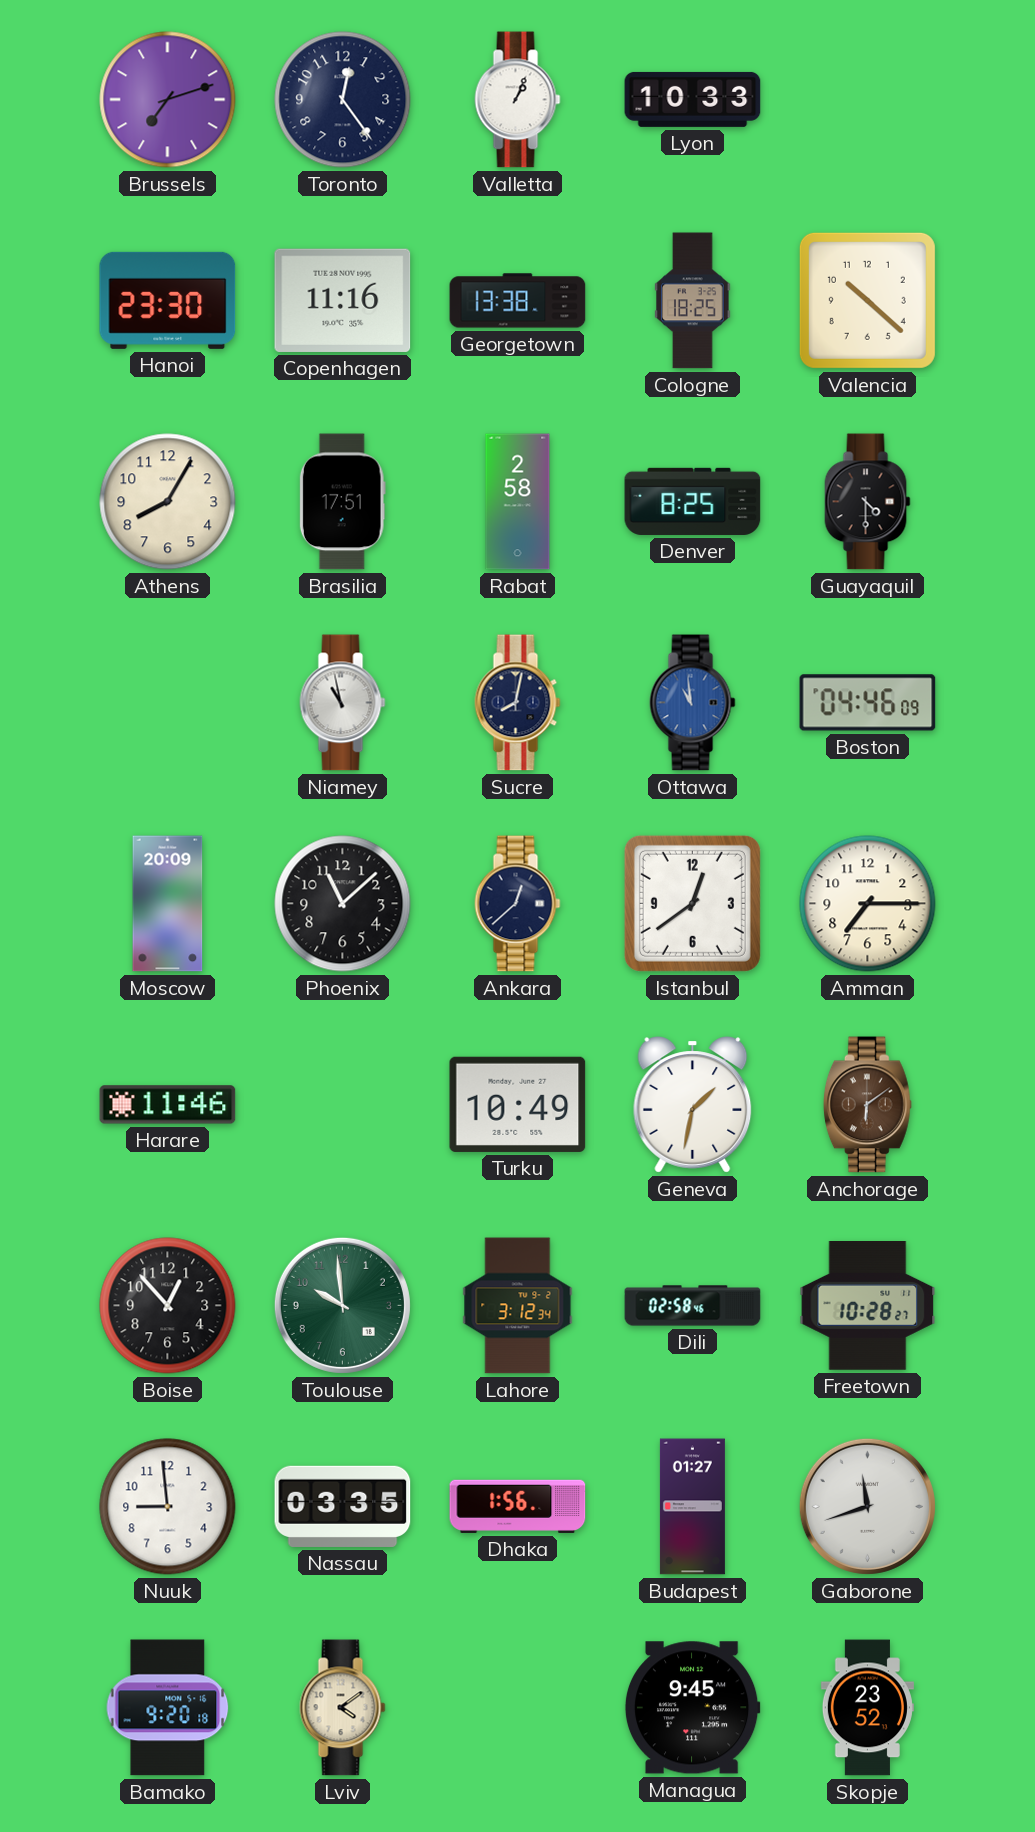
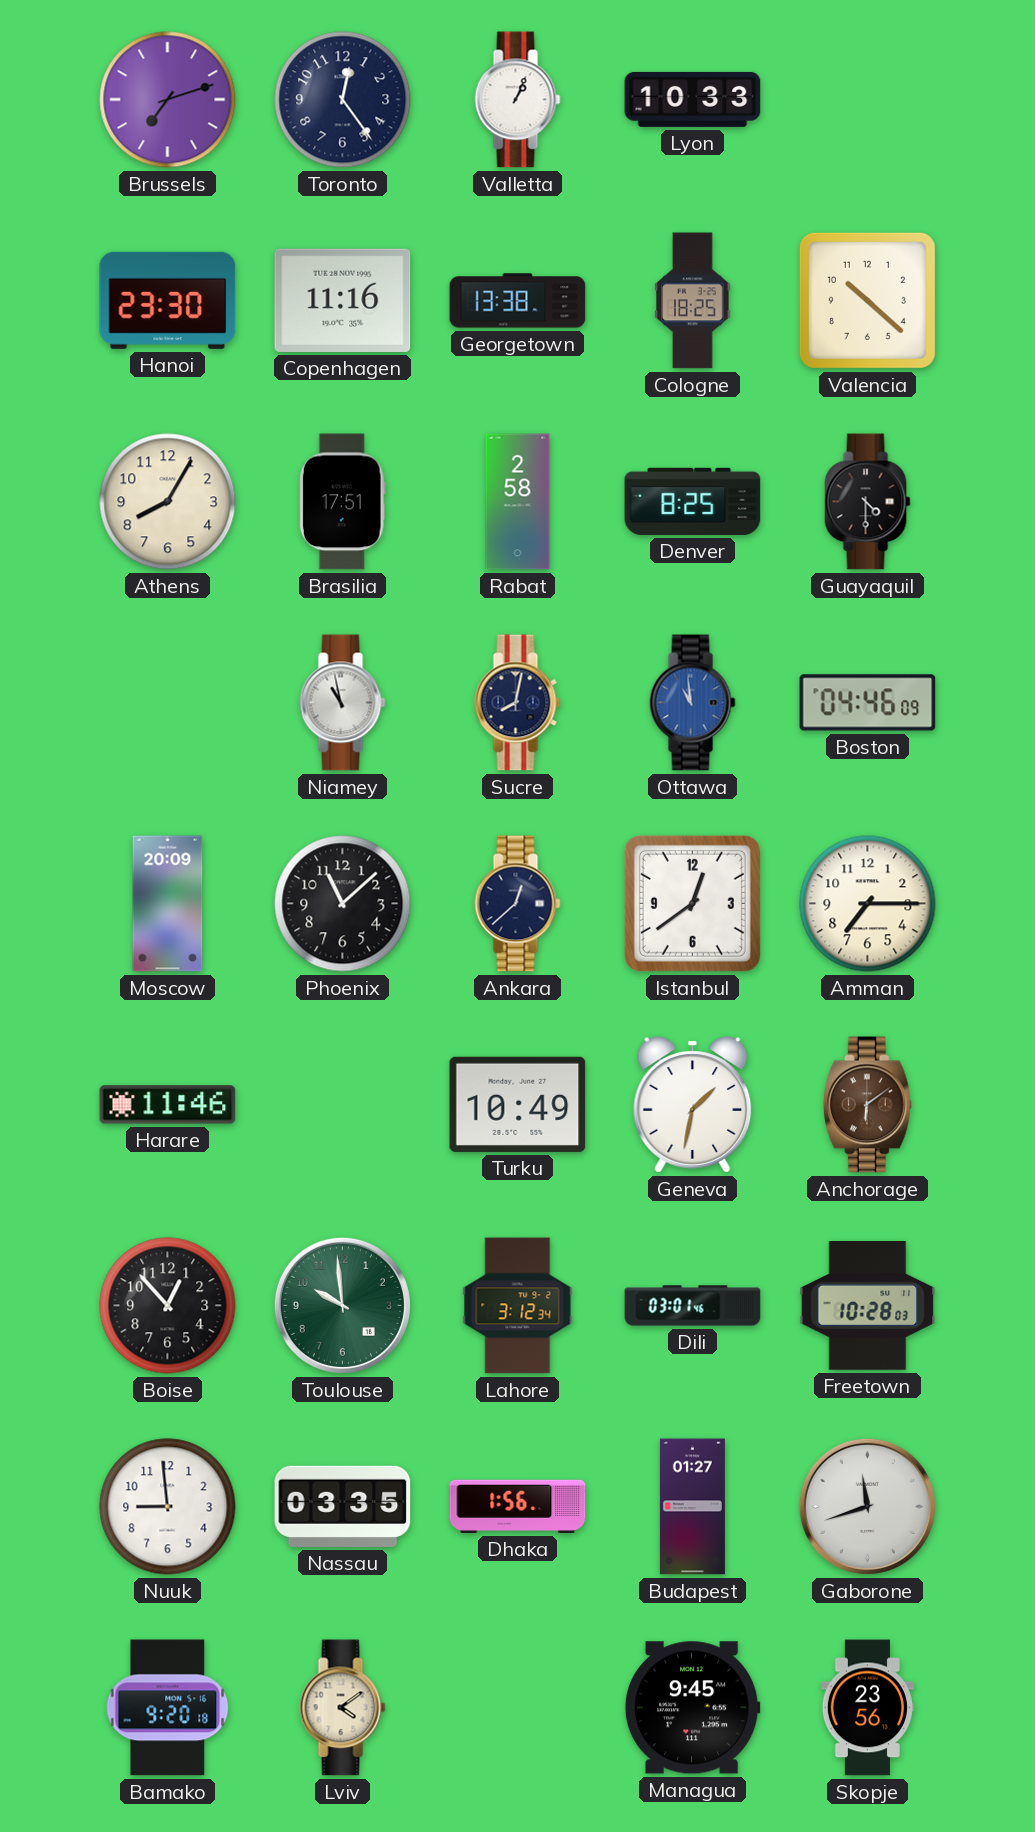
Dili: 02:58 -> 03:01
Freetown: 10:28:27 -> 10:28:03
Skopje: 23:52 -> 23:56
